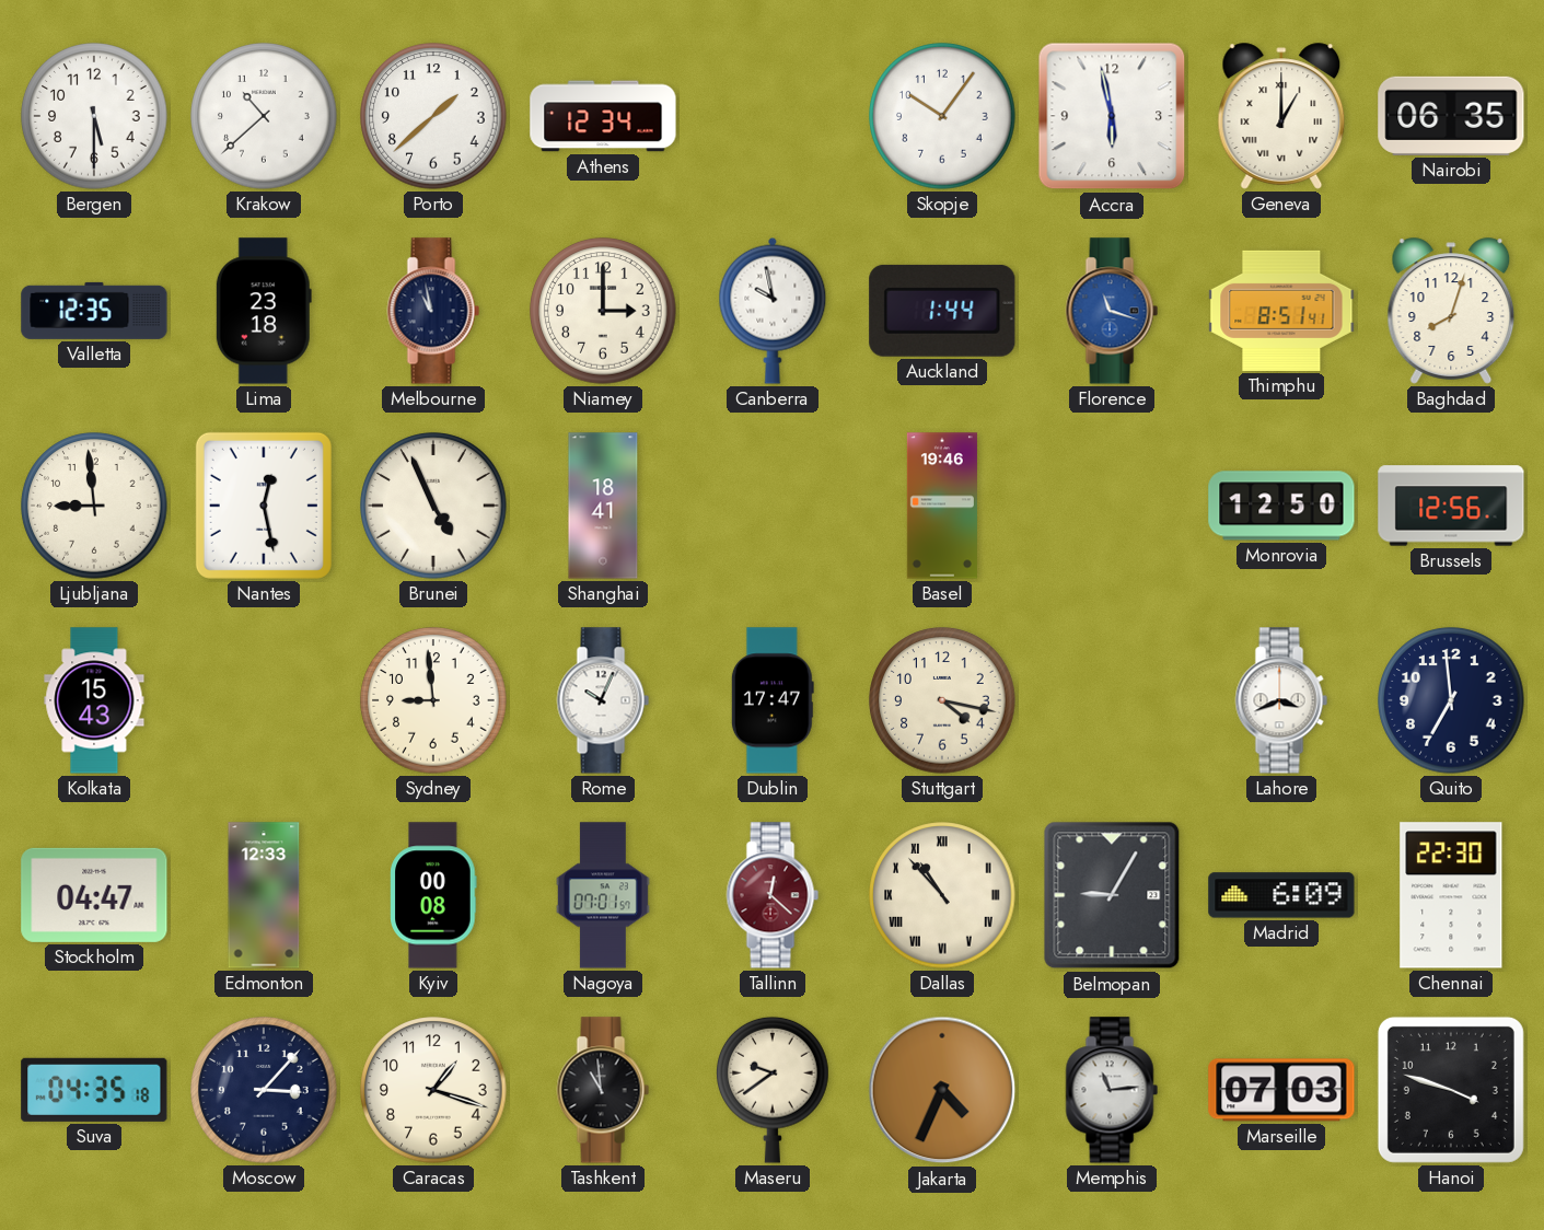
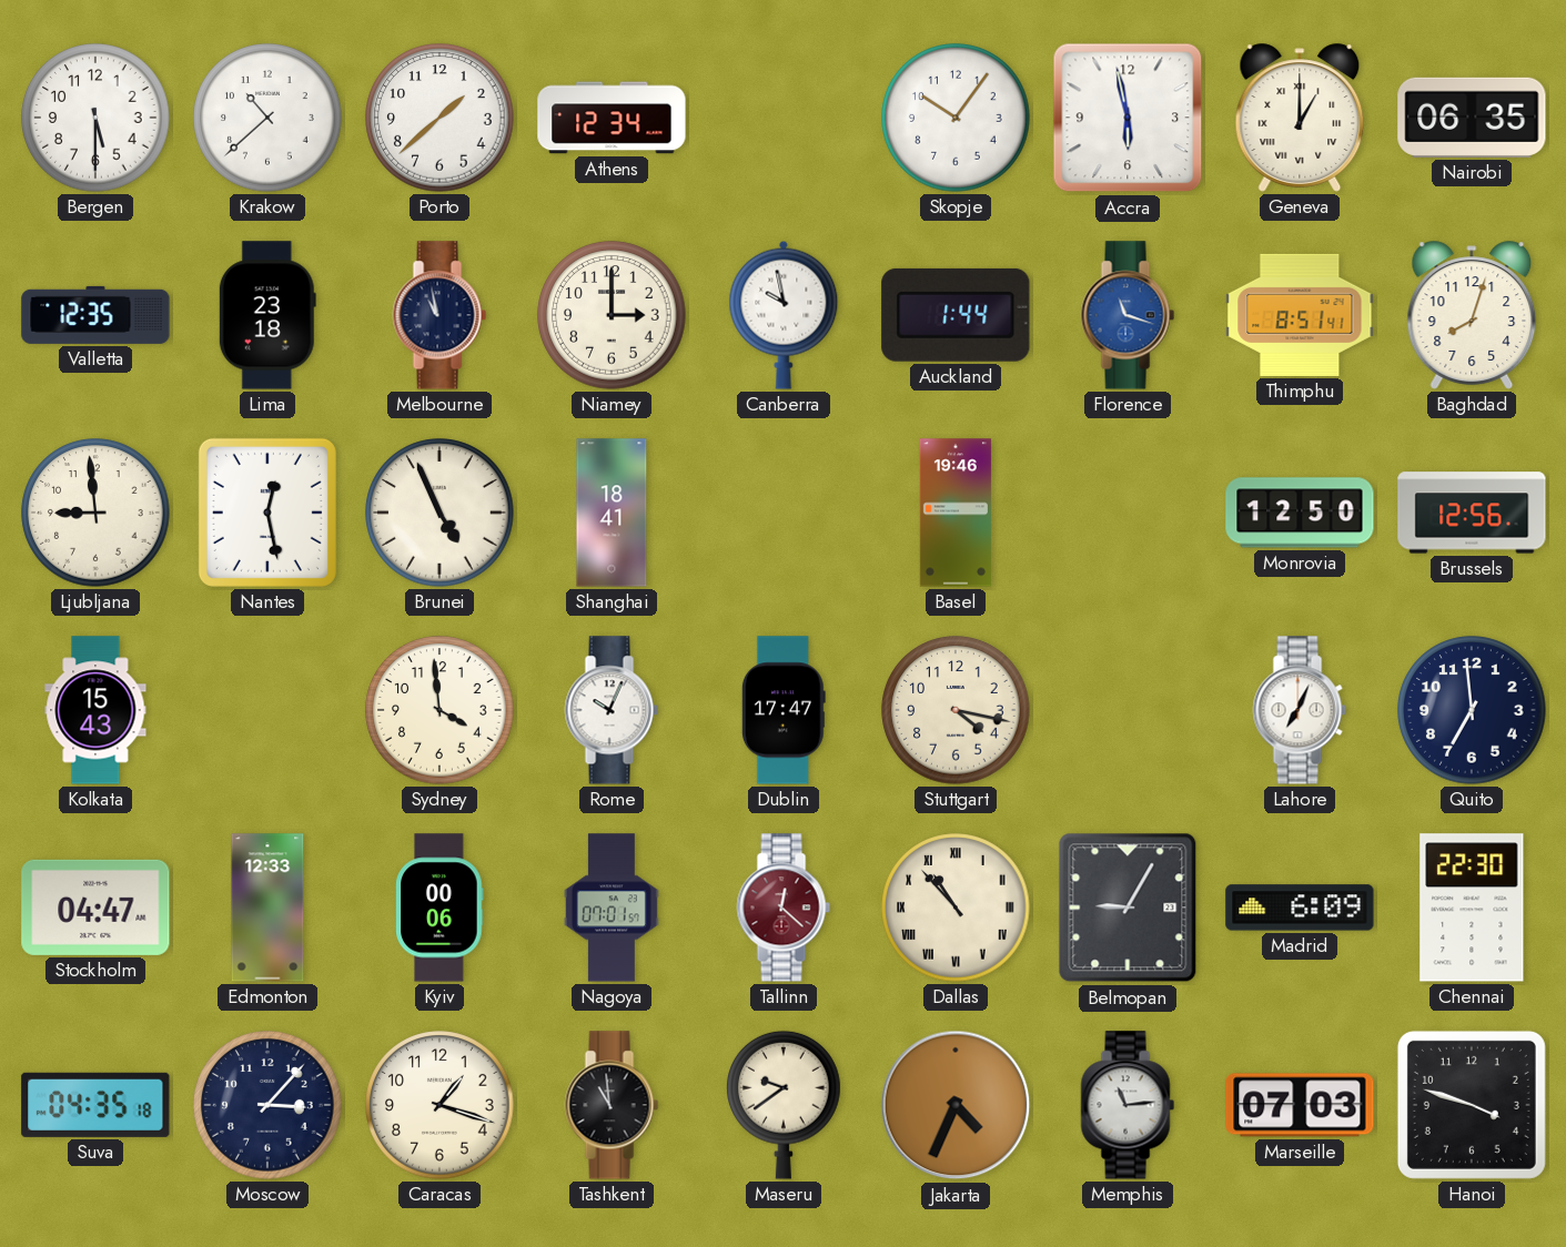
Sydney: 8:59 -> 3:59
Lahore: 3:41 -> 7:04
Kyiv: 00:08 -> 00:06
